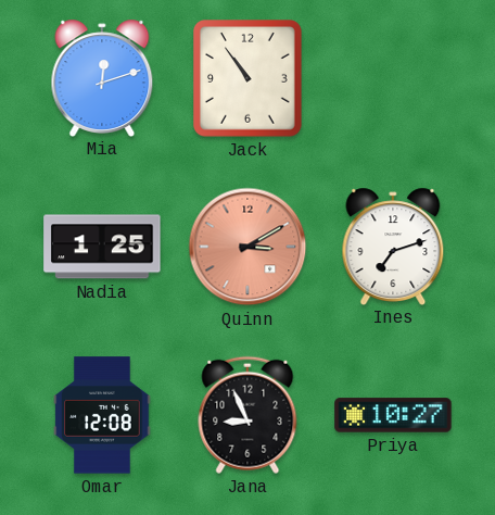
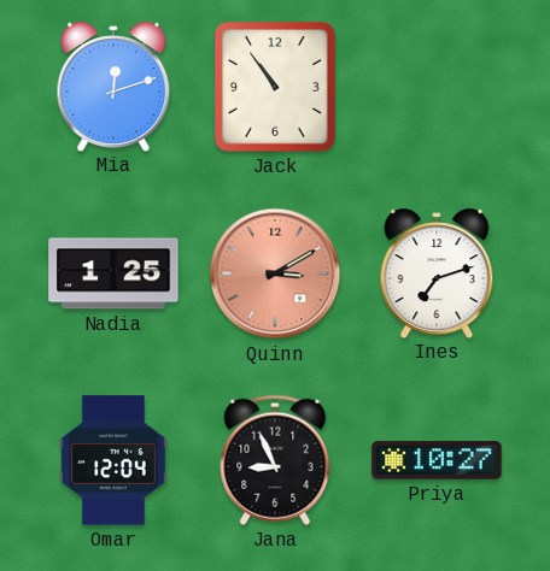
Omar: 12:08 -> 12:04
